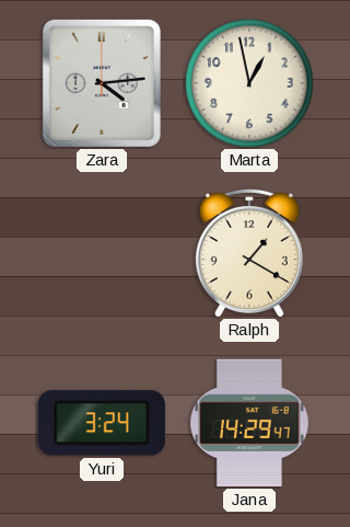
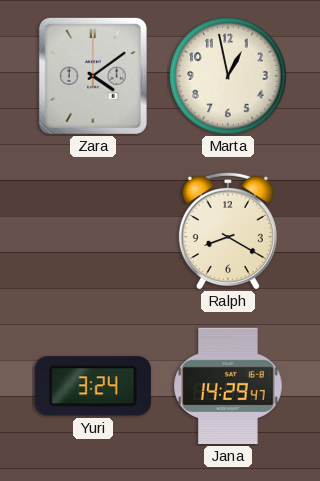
Zara: 4:14 -> 4:09
Ralph: 1:20 -> 8:20
